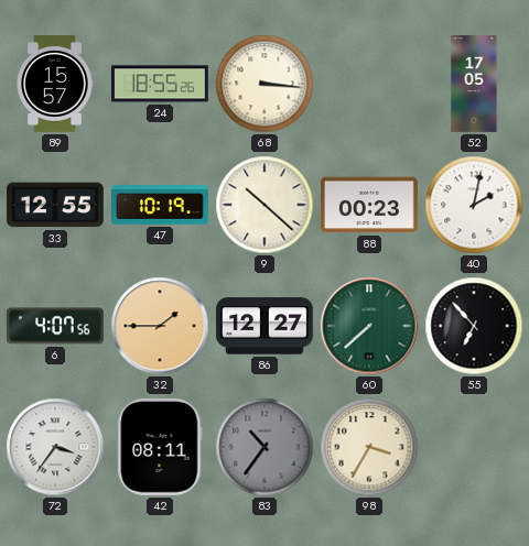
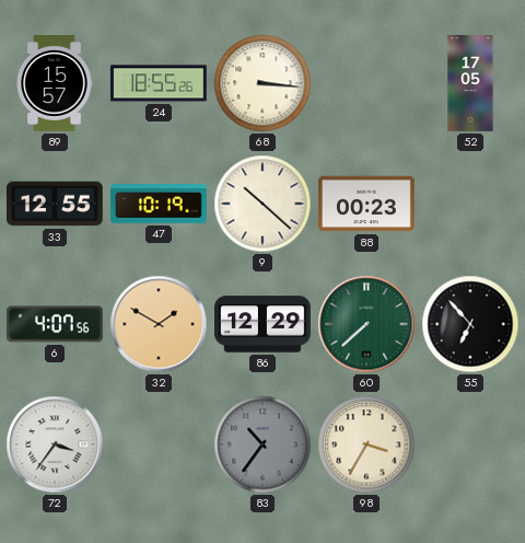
40: 2:02 -> none
32: 1:45 -> 1:50
86: 12:27 -> 12:29
42: 08:11 -> none
